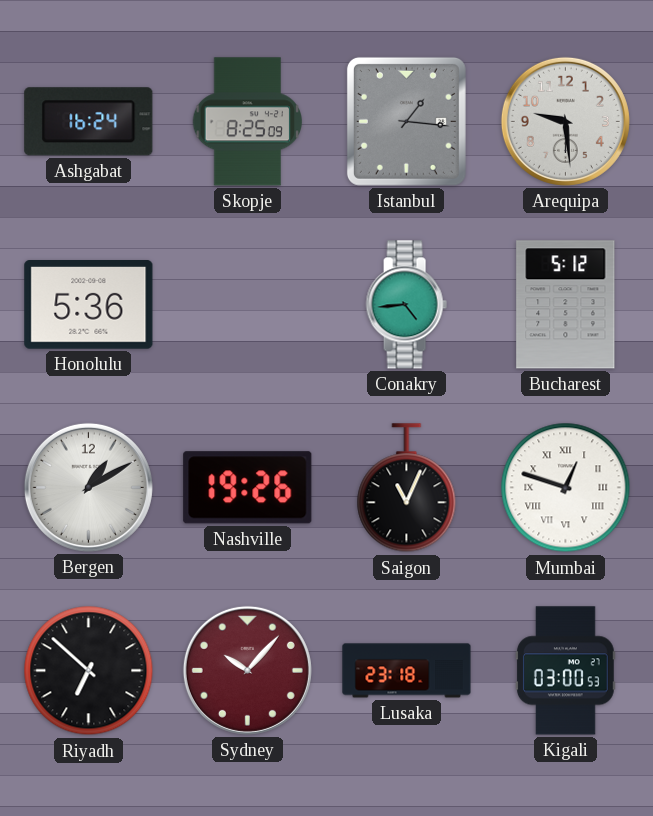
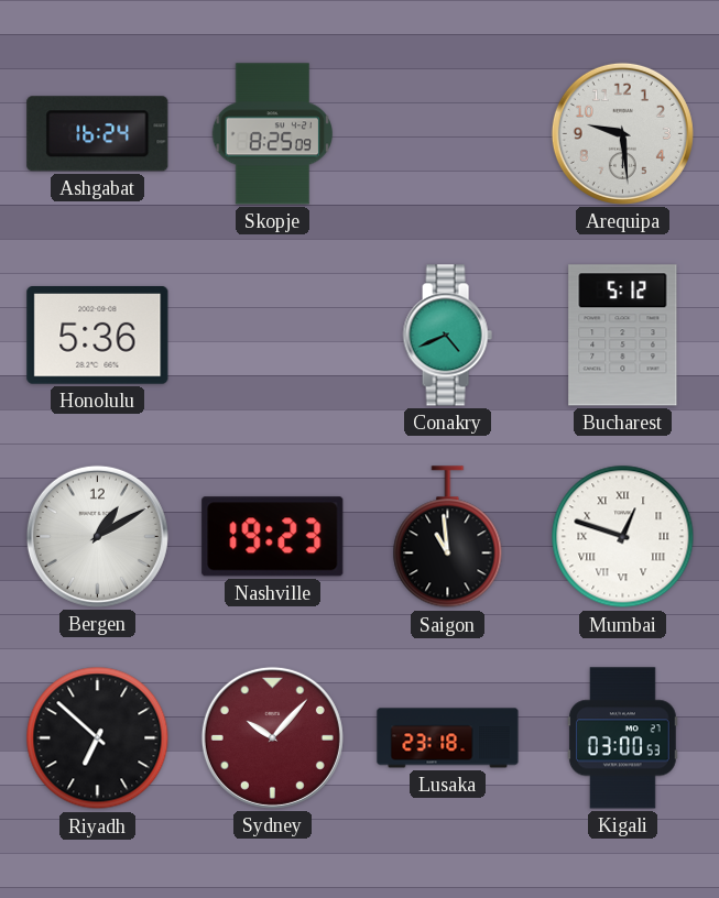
Istanbul: 1:16 -> none
Conakry: 4:44 -> 4:41
Nashville: 19:26 -> 19:23
Saigon: 11:04 -> 10:59
